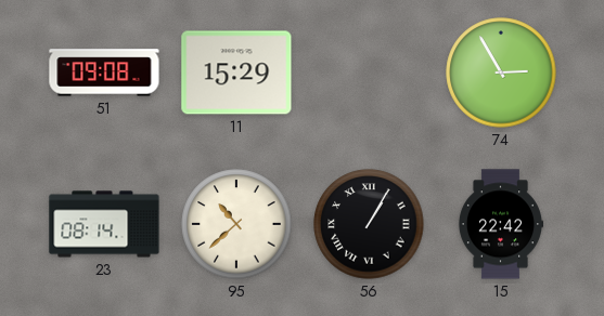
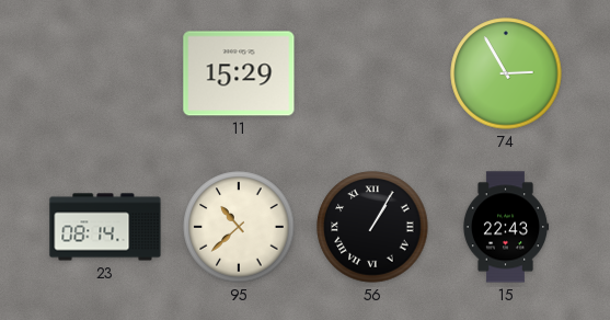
51: 09:08 -> none
15: 22:42 -> 22:43
